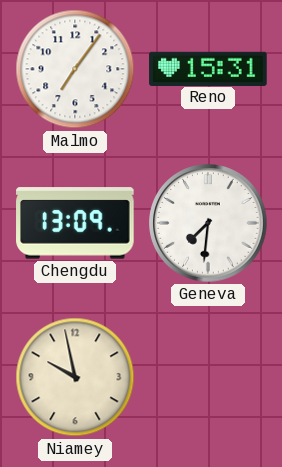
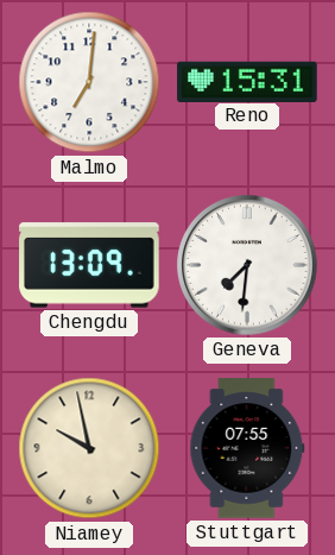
Malmo: 7:06 -> 7:01
Stuttgart: none -> 07:55
